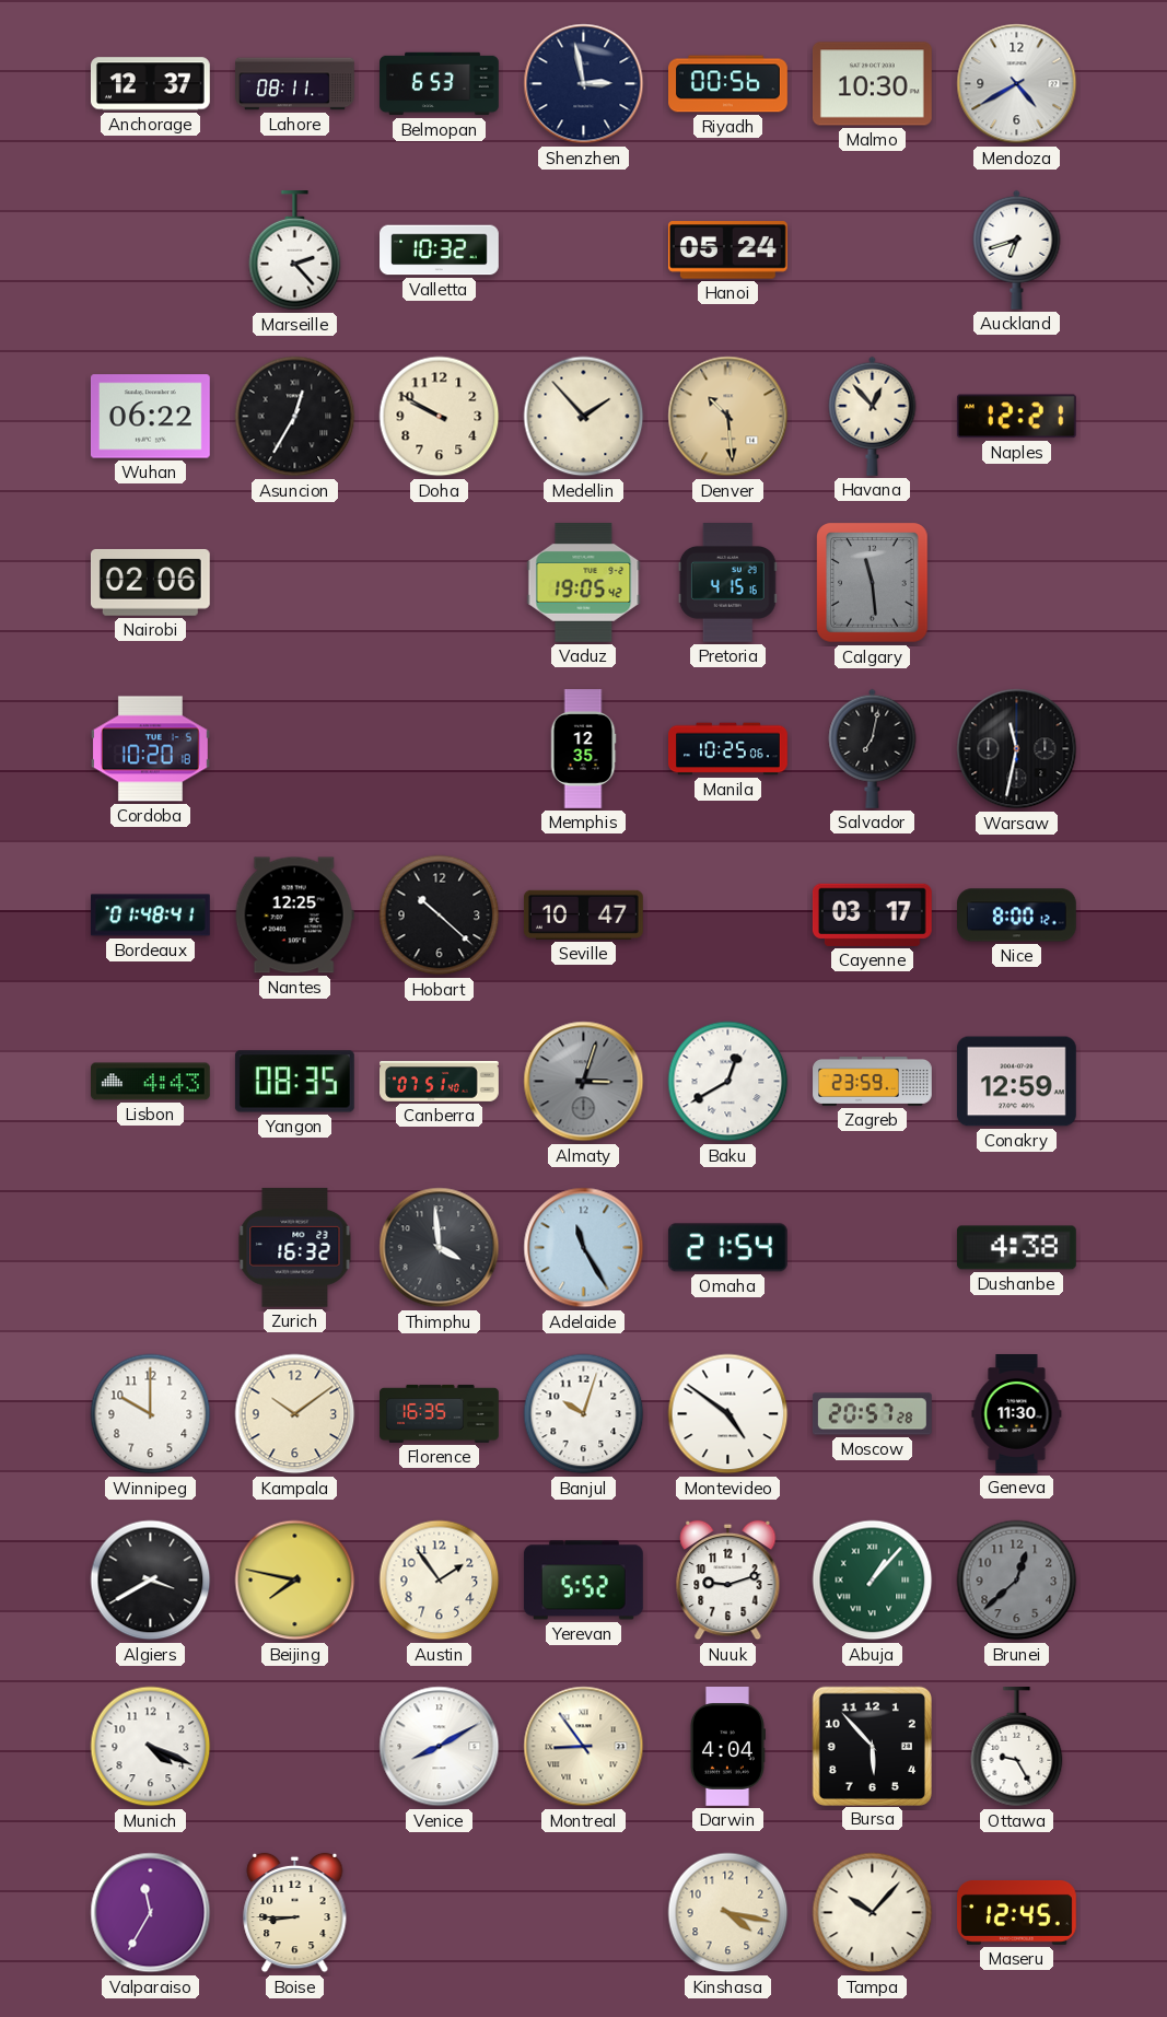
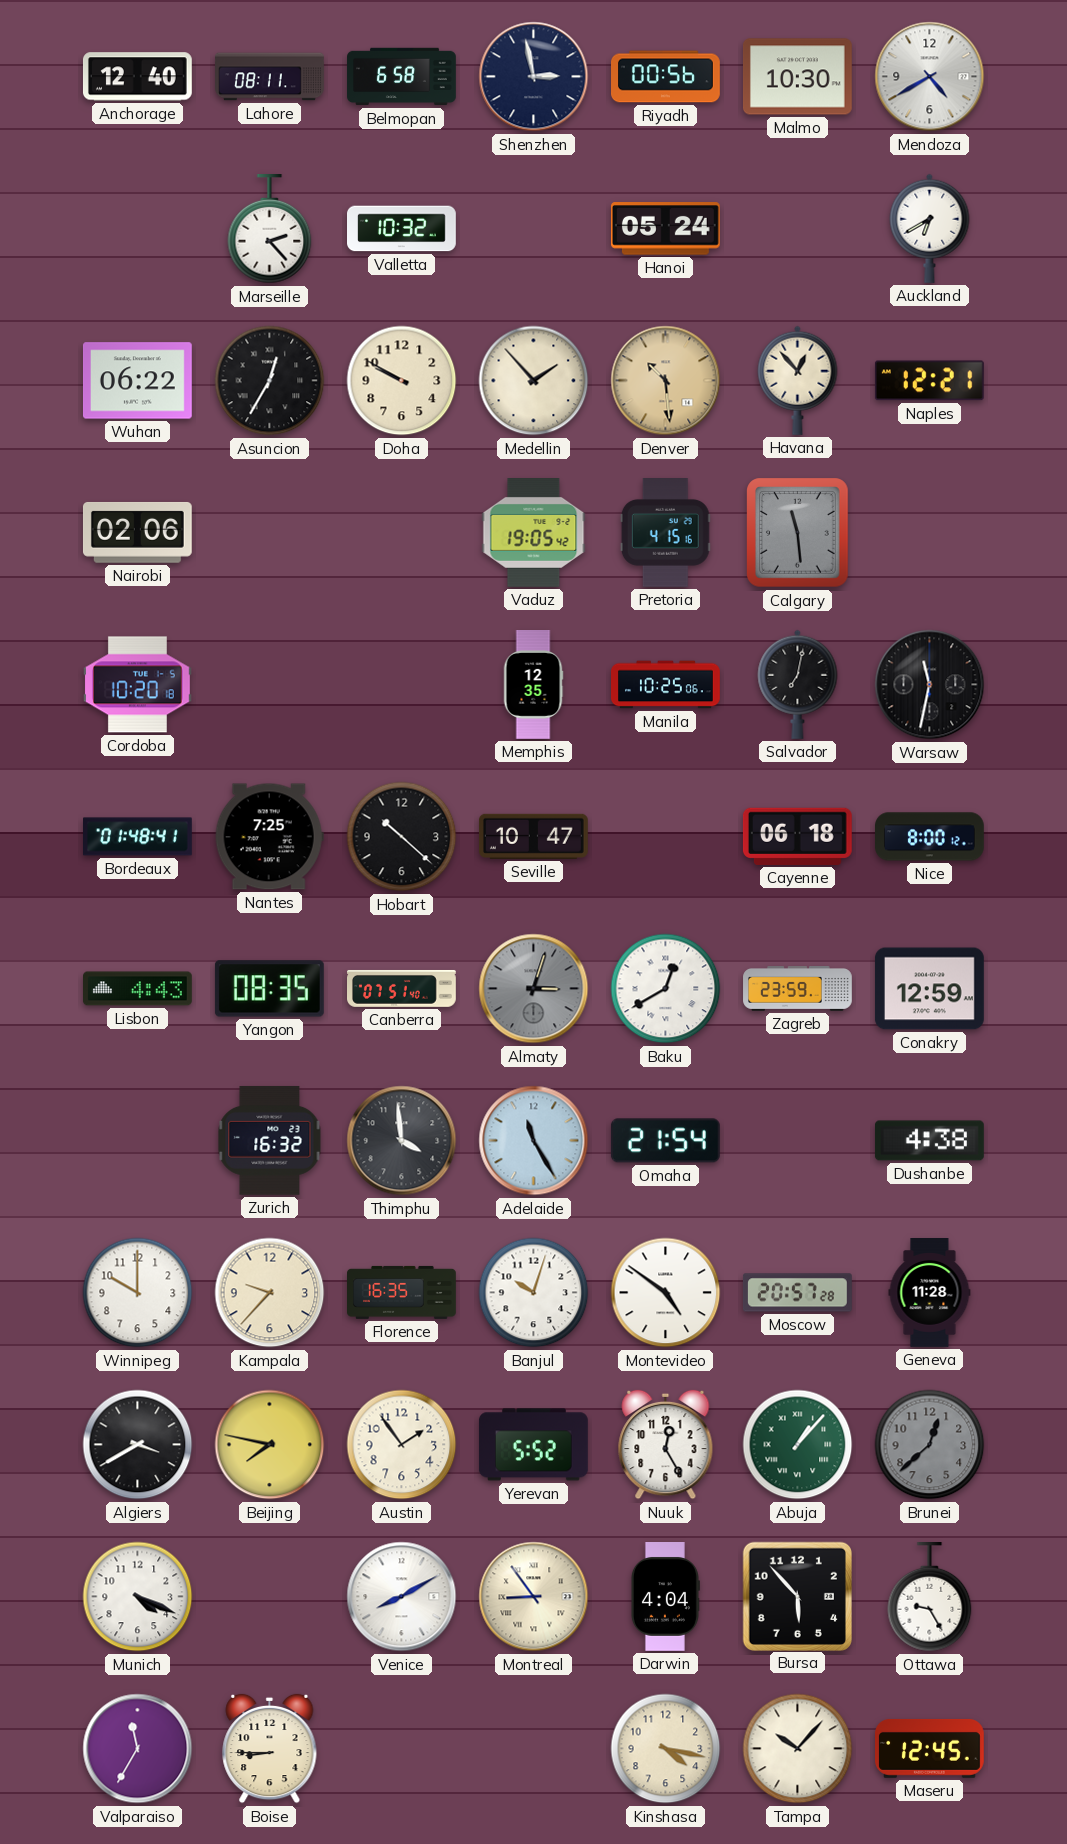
Anchorage: 12:37 -> 12:40
Belmopan: 6:53 -> 6:58
Auckland: 6:42 -> 6:40
Nantes: 12:25 -> 7:25
Cayenne: 03:17 -> 06:18
Kampala: 10:09 -> 9:37
Geneva: 11:30 -> 11:28
Nuuk: 9:12 -> 12:25
